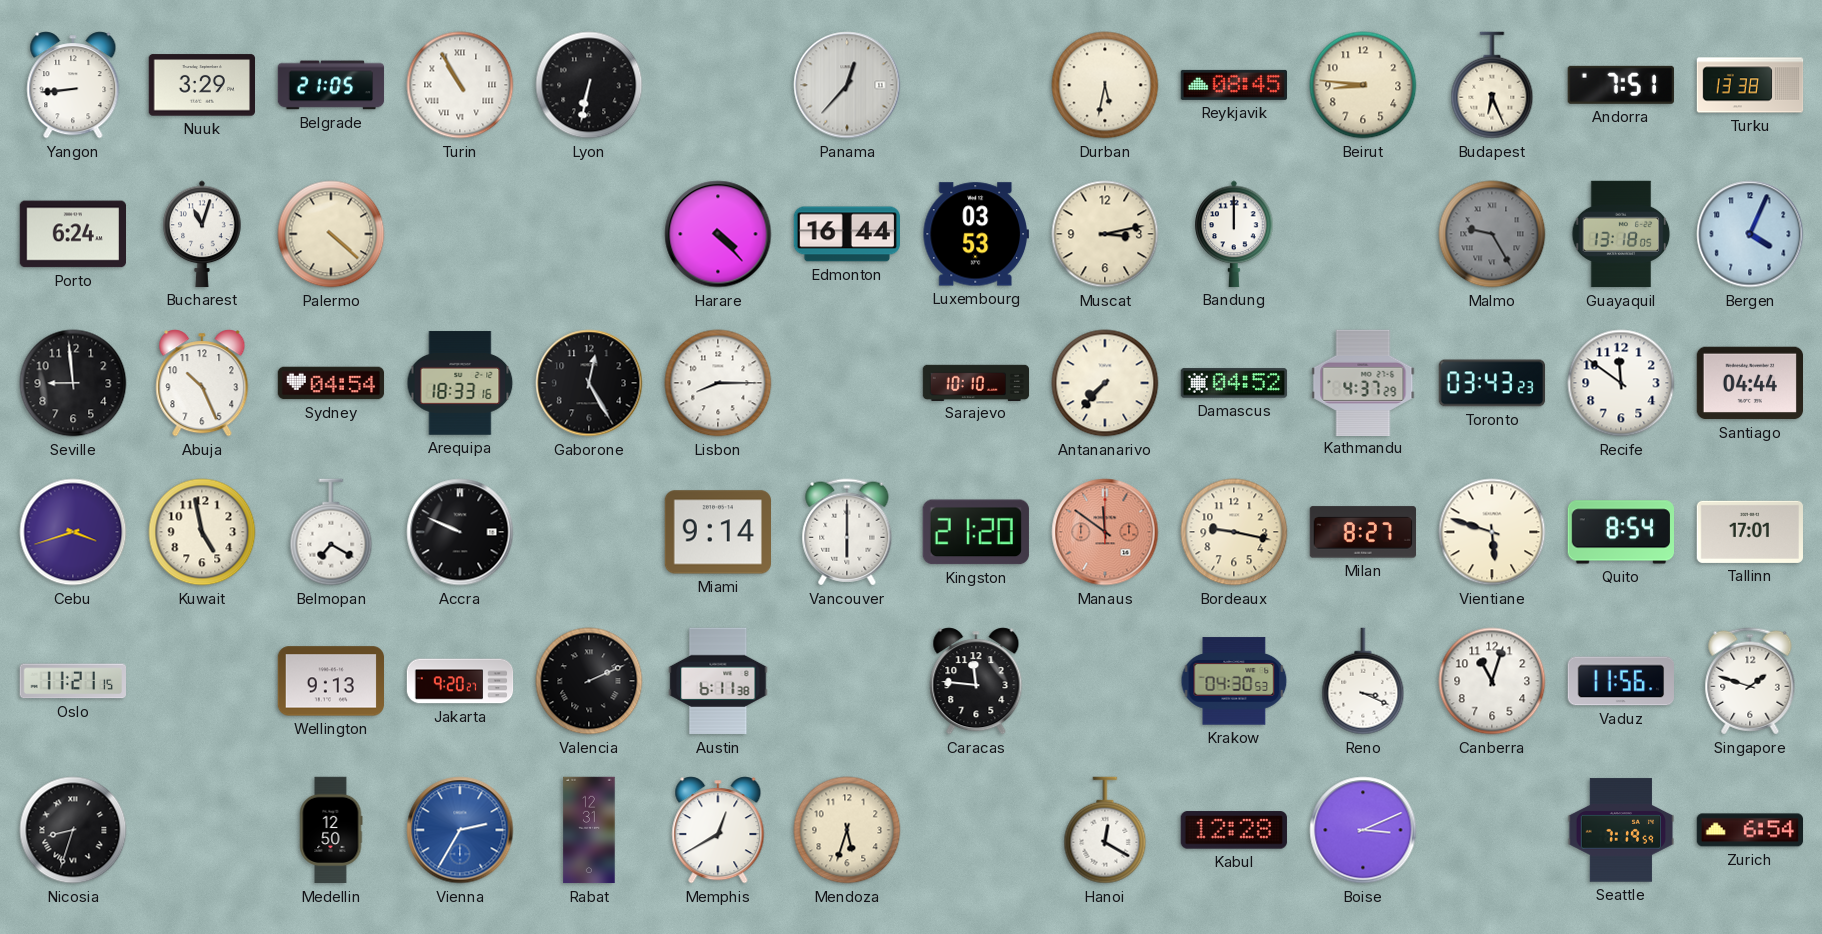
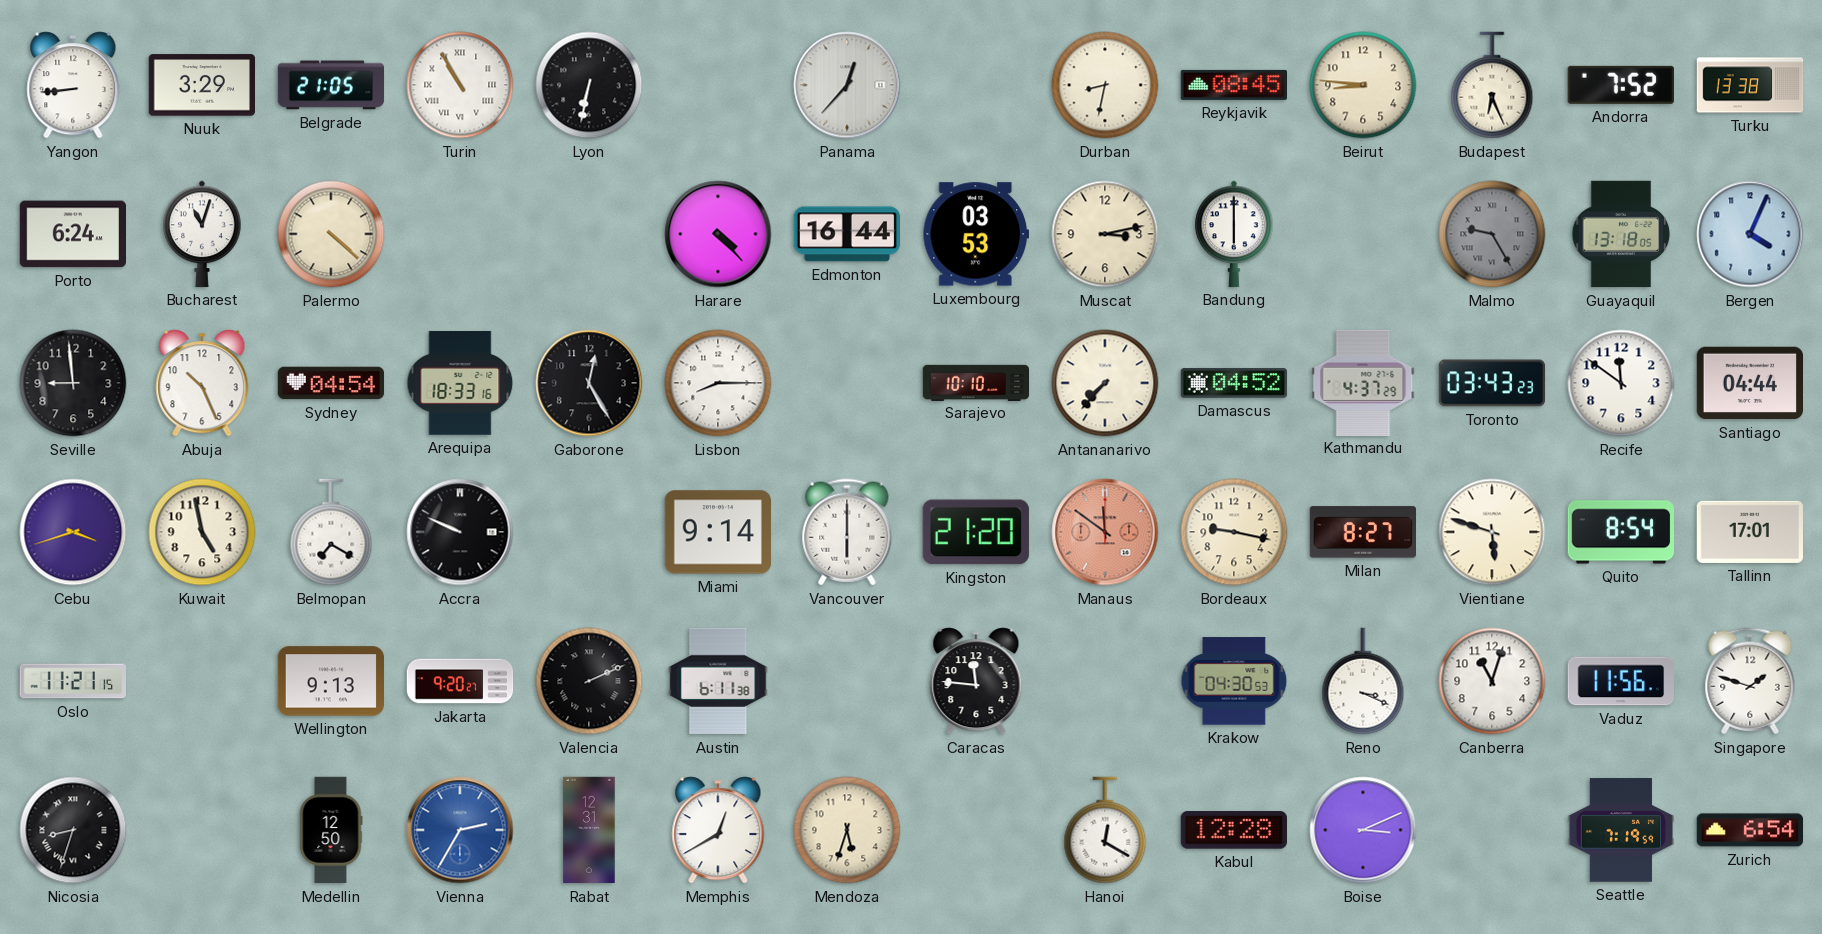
Durban: 5:32 -> 8:32
Andorra: 7:51 -> 7:52
Bandung: 12:00 -> 6:00
